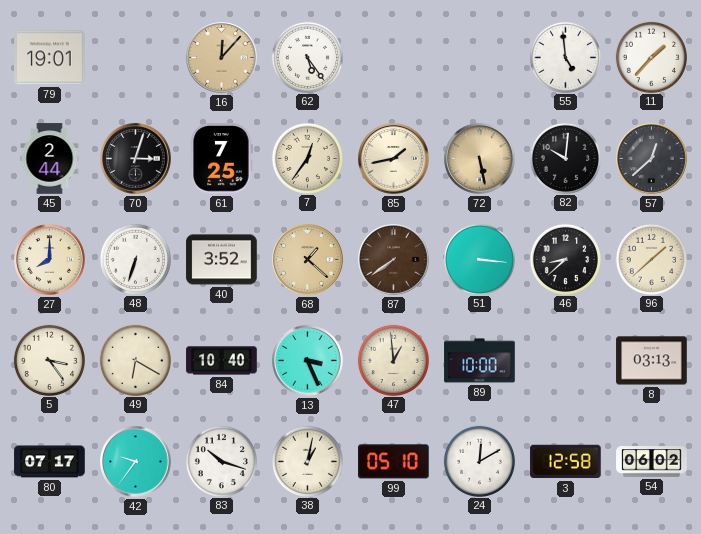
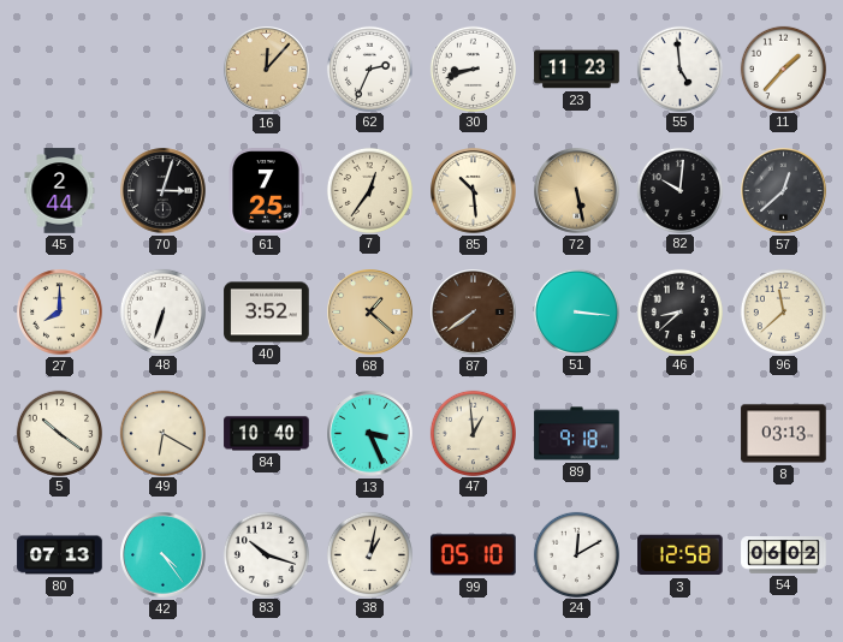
79: 19:01 -> none
62: 5:24 -> 2:34
30: none -> 8:42
23: none -> 11:23
85: 1:43 -> 10:29
96: 1:38 -> 11:38
5: 3:24 -> 10:21
89: 10:00 -> 9:18
80: 07:17 -> 07:13
42: 9:36 -> 4:24
